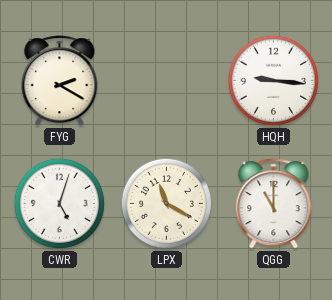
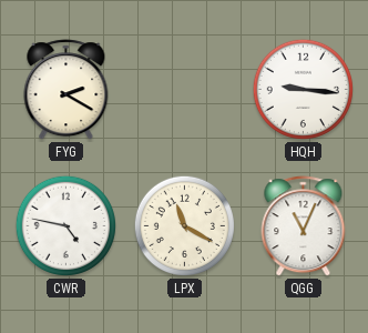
CWR: 5:03 -> 4:47
QGG: 11:00 -> 11:04
